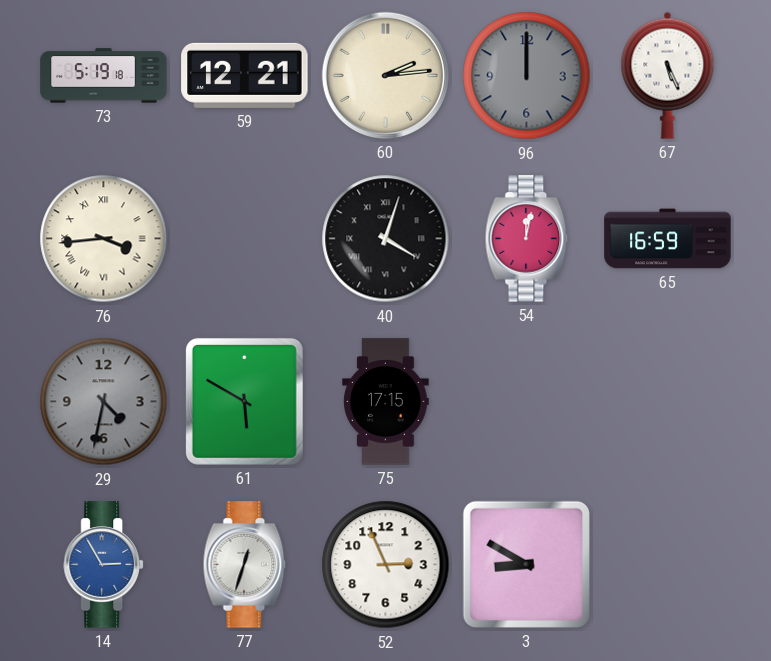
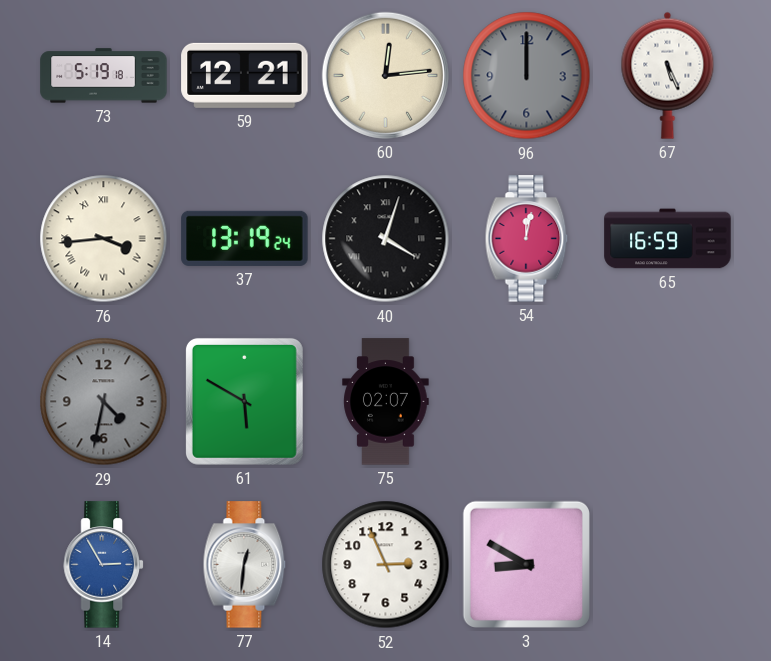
60: 2:14 -> 12:14
37: none -> 13:19
75: 17:15 -> 02:07
77: 12:33 -> 12:31
